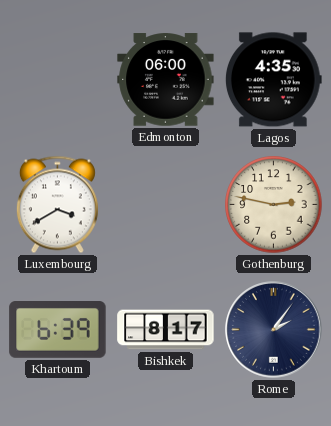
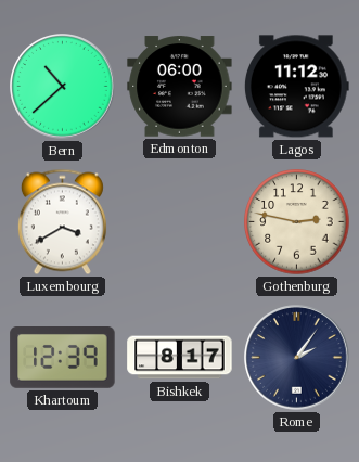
Bern: none -> 10:38
Lagos: 4:35 -> 11:12
Khartoum: 6:39 -> 12:39
